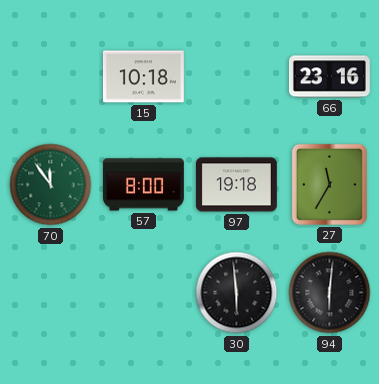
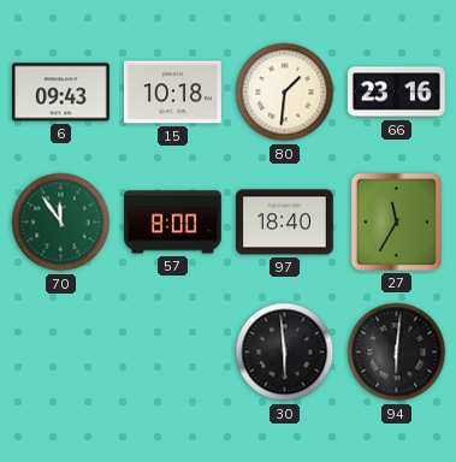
6: none -> 09:43
80: none -> 1:31
97: 19:18 -> 18:40
